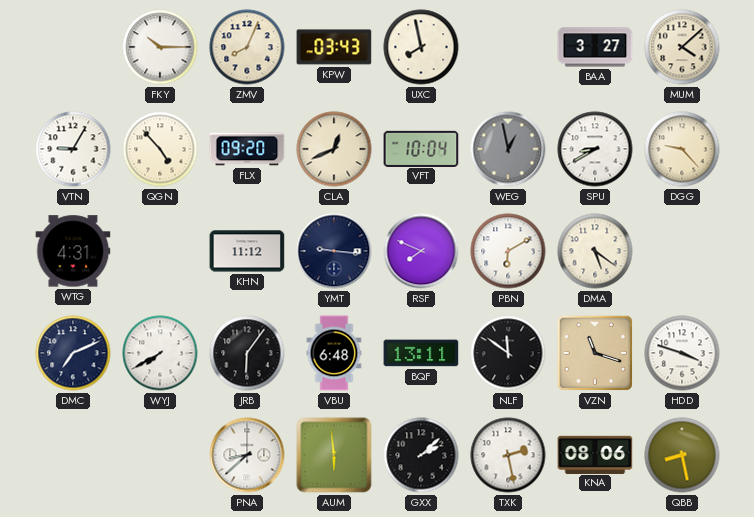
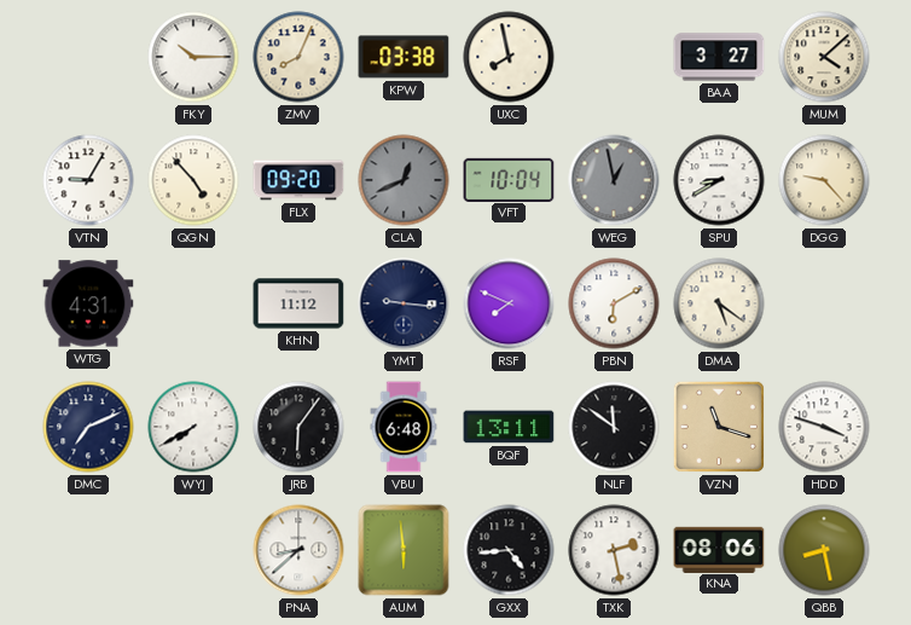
KPW: 03:43 -> 03:38
CLA dial: cream -> grey
GXX: 2:08 -> 4:44
